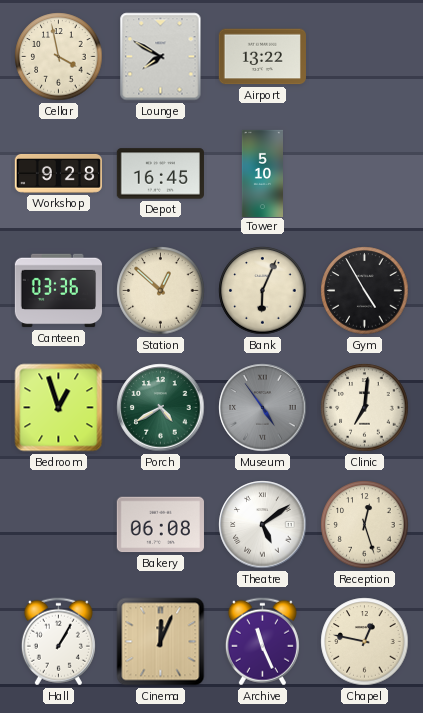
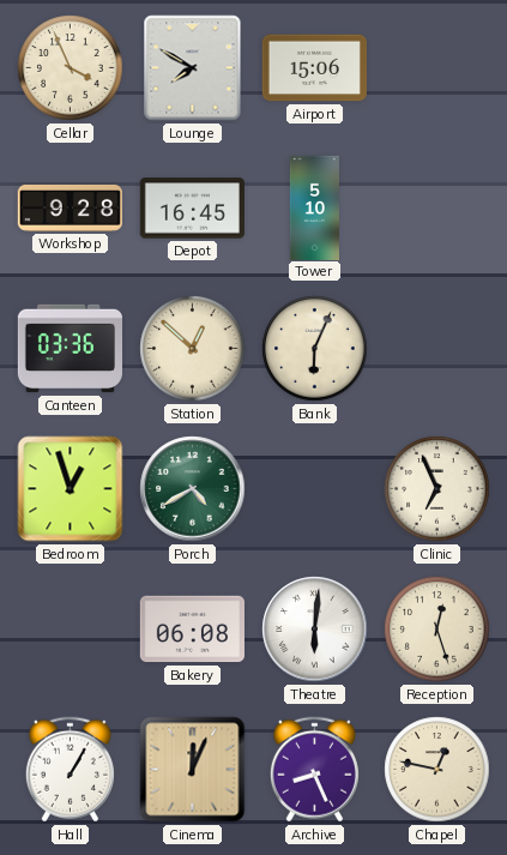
Cellar: 3:58 -> 3:56
Airport: 13:22 -> 15:06
Gym: 4:55 -> none
Museum: 4:54 -> none
Clinic: 7:01 -> 6:56
Theatre: 5:09 -> 6:01
Archive: 11:26 -> 8:26
